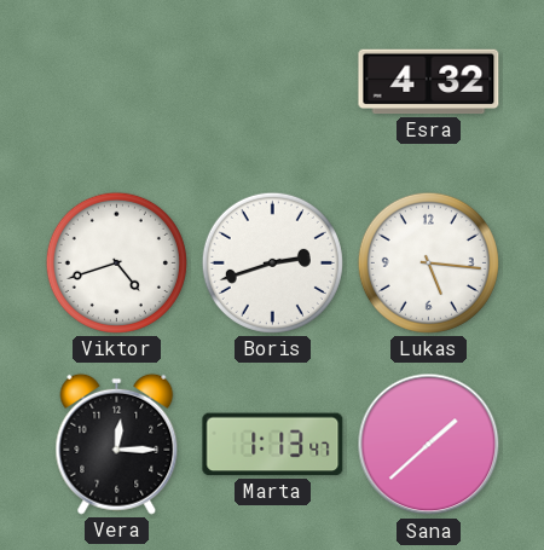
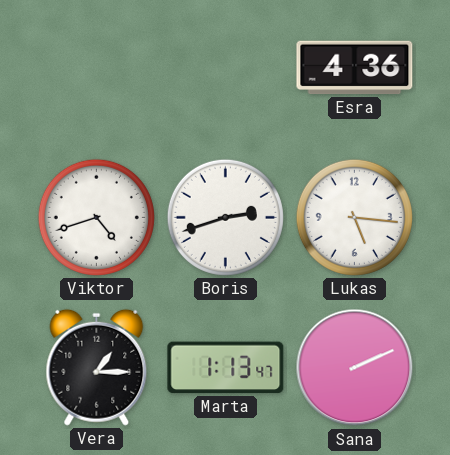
Esra: 4:32 -> 4:36
Vera: 12:15 -> 1:15
Sana: 1:38 -> 2:11
